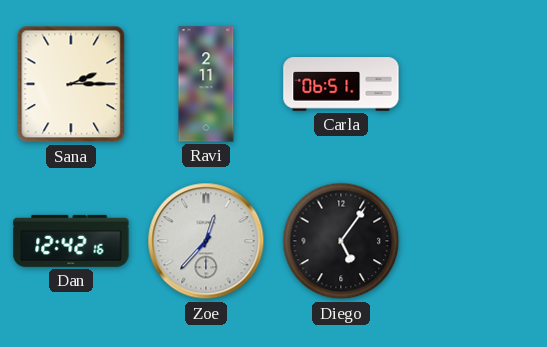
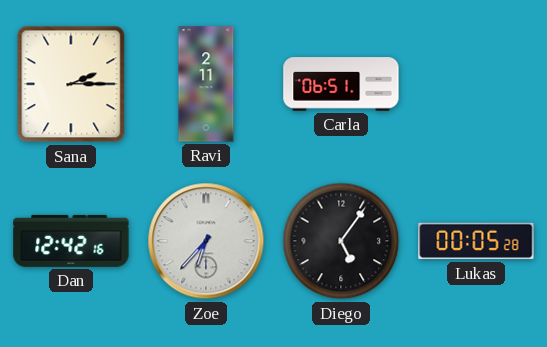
Zoe: 12:37 -> 6:37
Lukas: none -> 00:05
